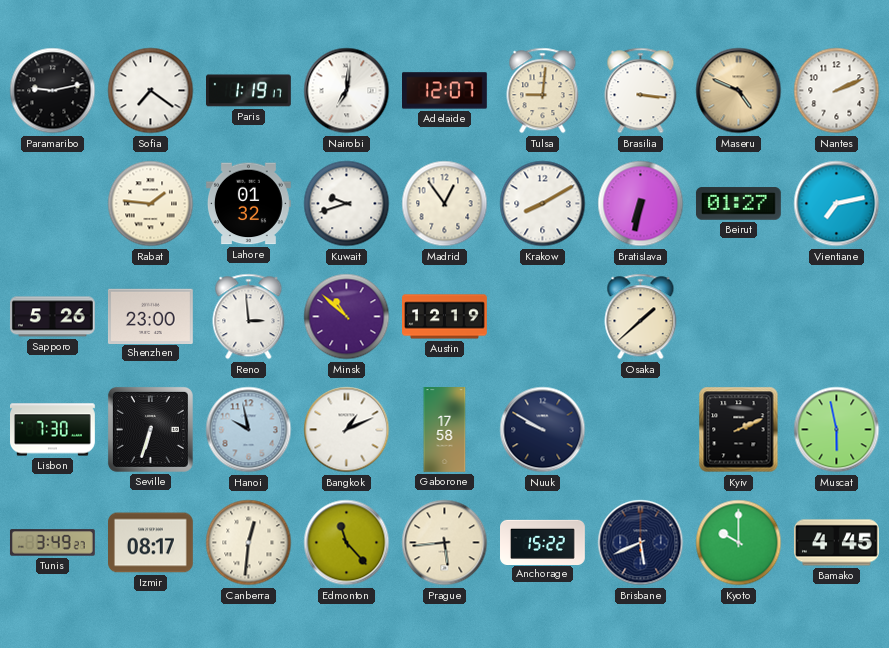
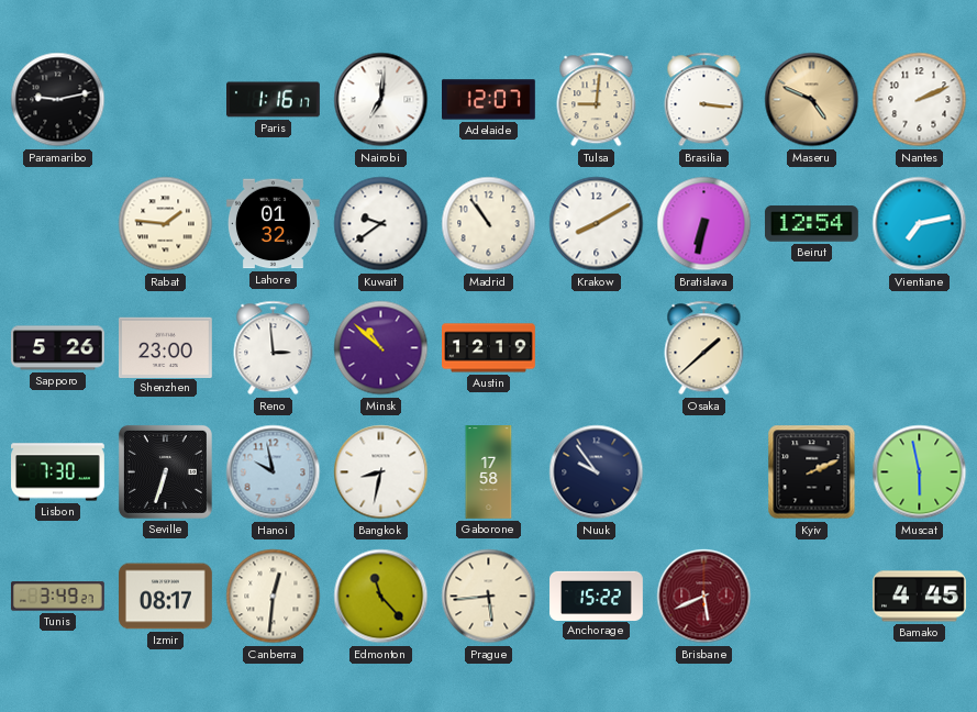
Sofia: 7:21 -> none
Paris: 1:19 -> 1:16
Kuwait: 9:42 -> 9:39
Madrid: 12:54 -> 10:54
Beirut: 01:27 -> 12:54
Bangkok: 1:11 -> 8:32
Nuuk: 9:50 -> 9:54
Brisbane dial: navy -> burgundy
Kyoto: 10:00 -> none
